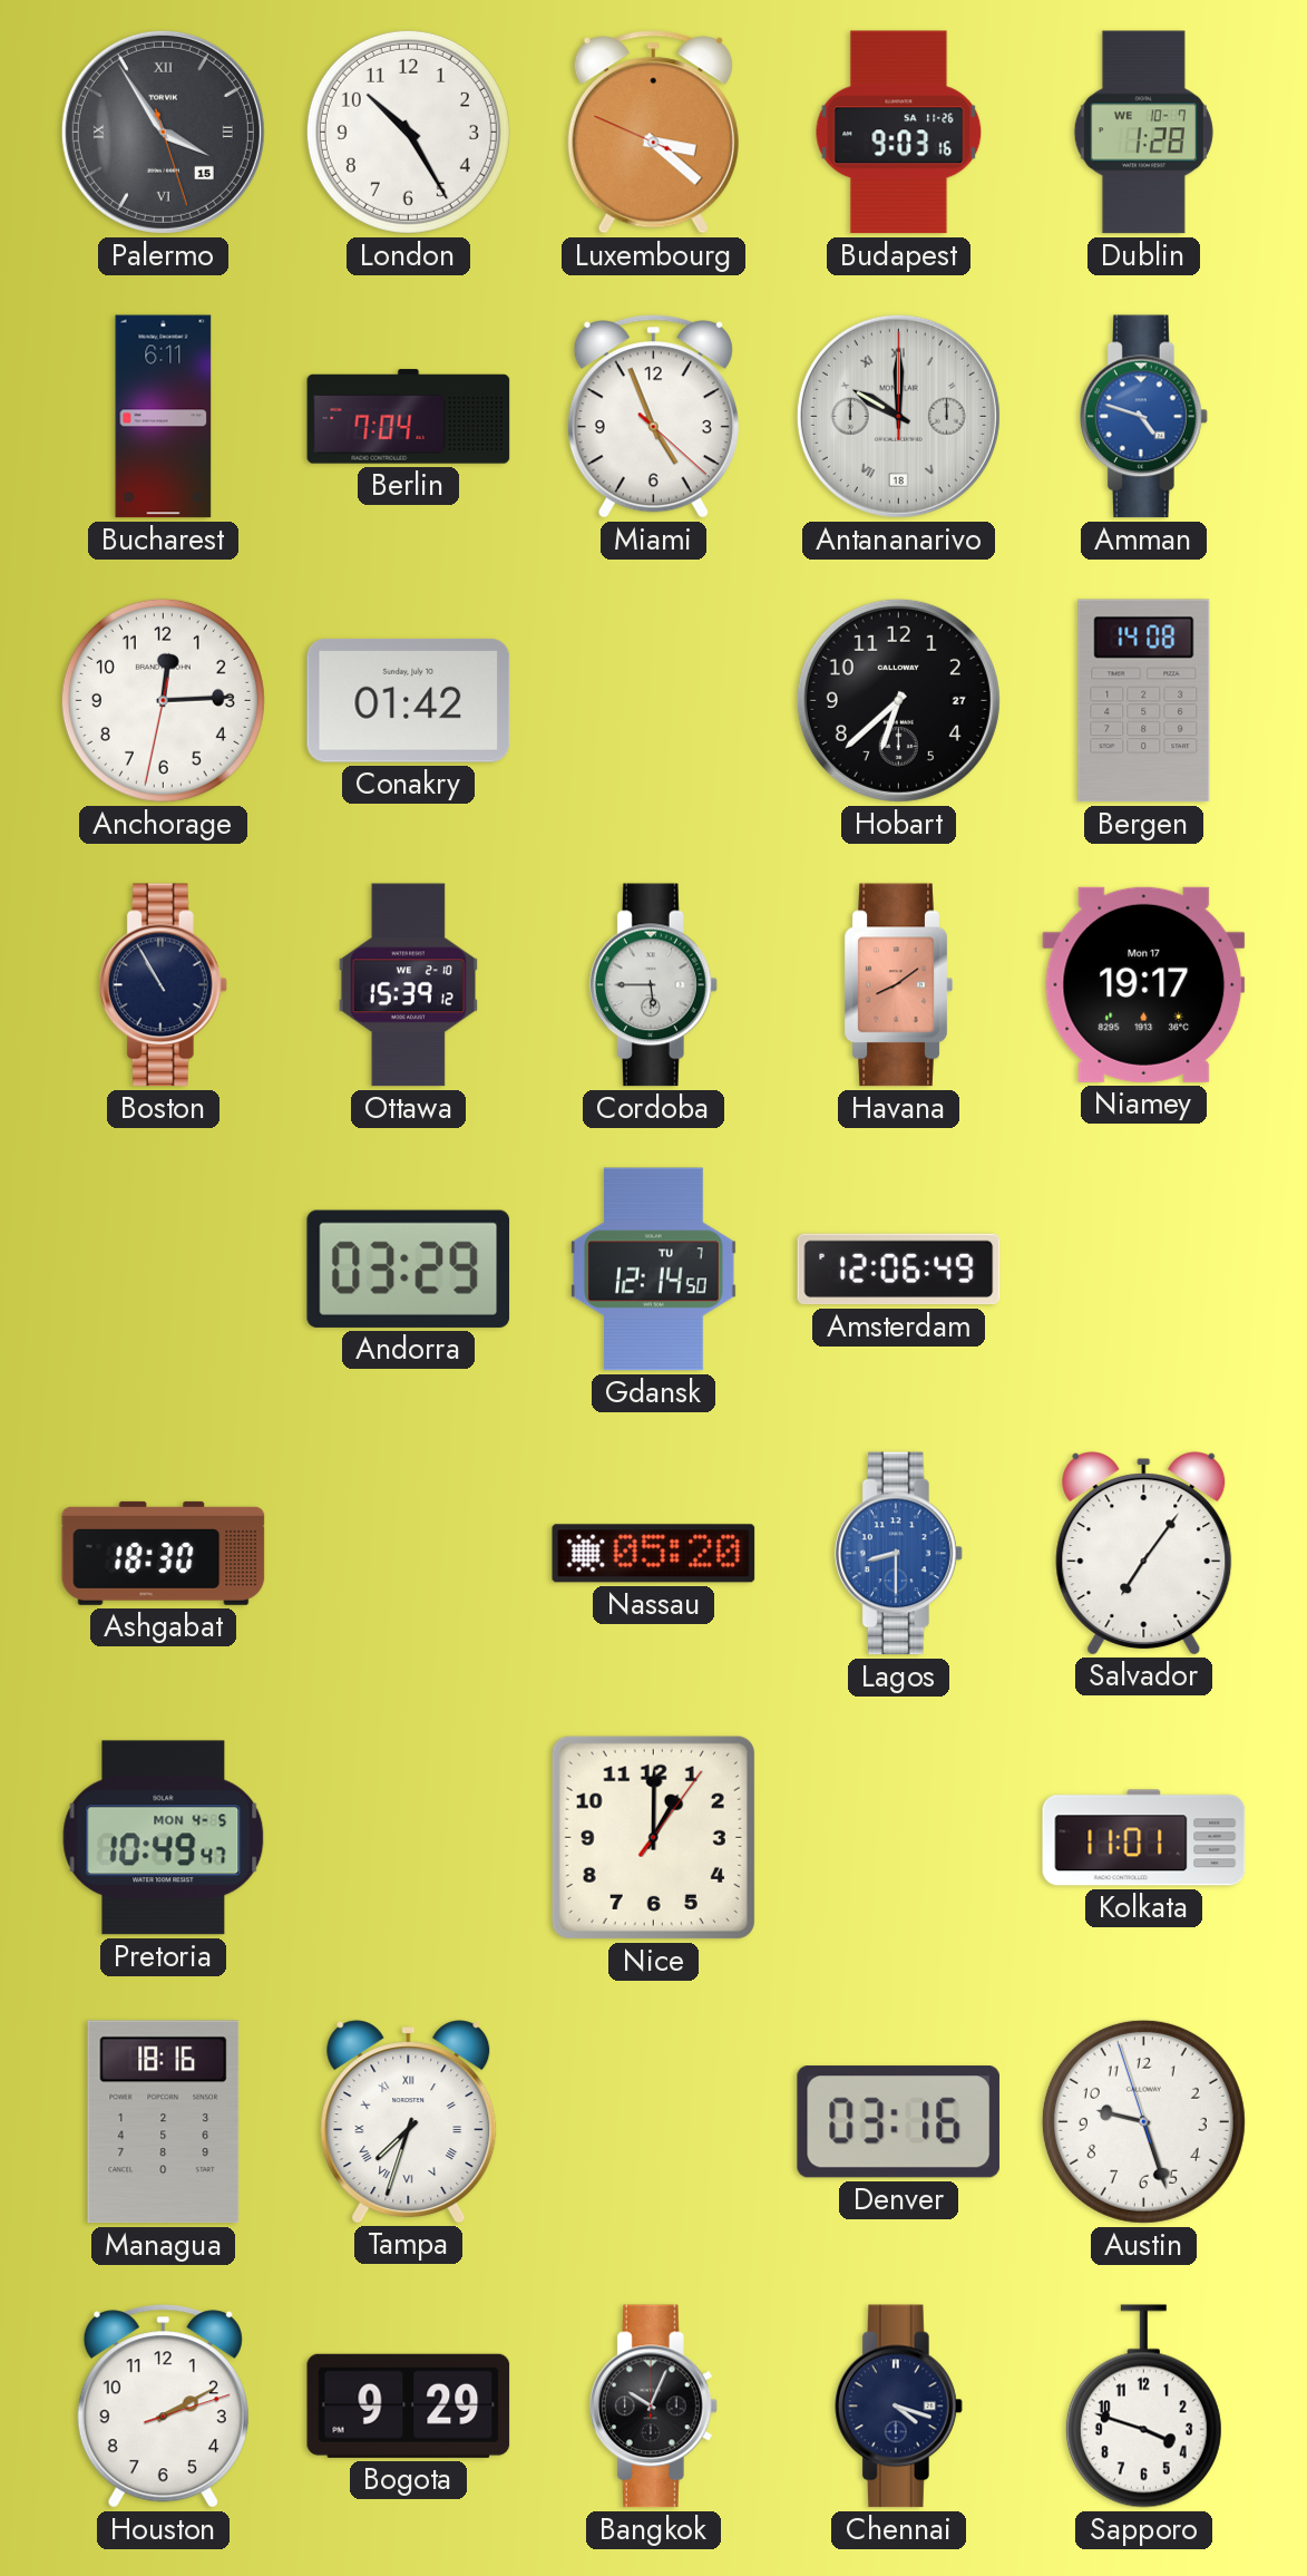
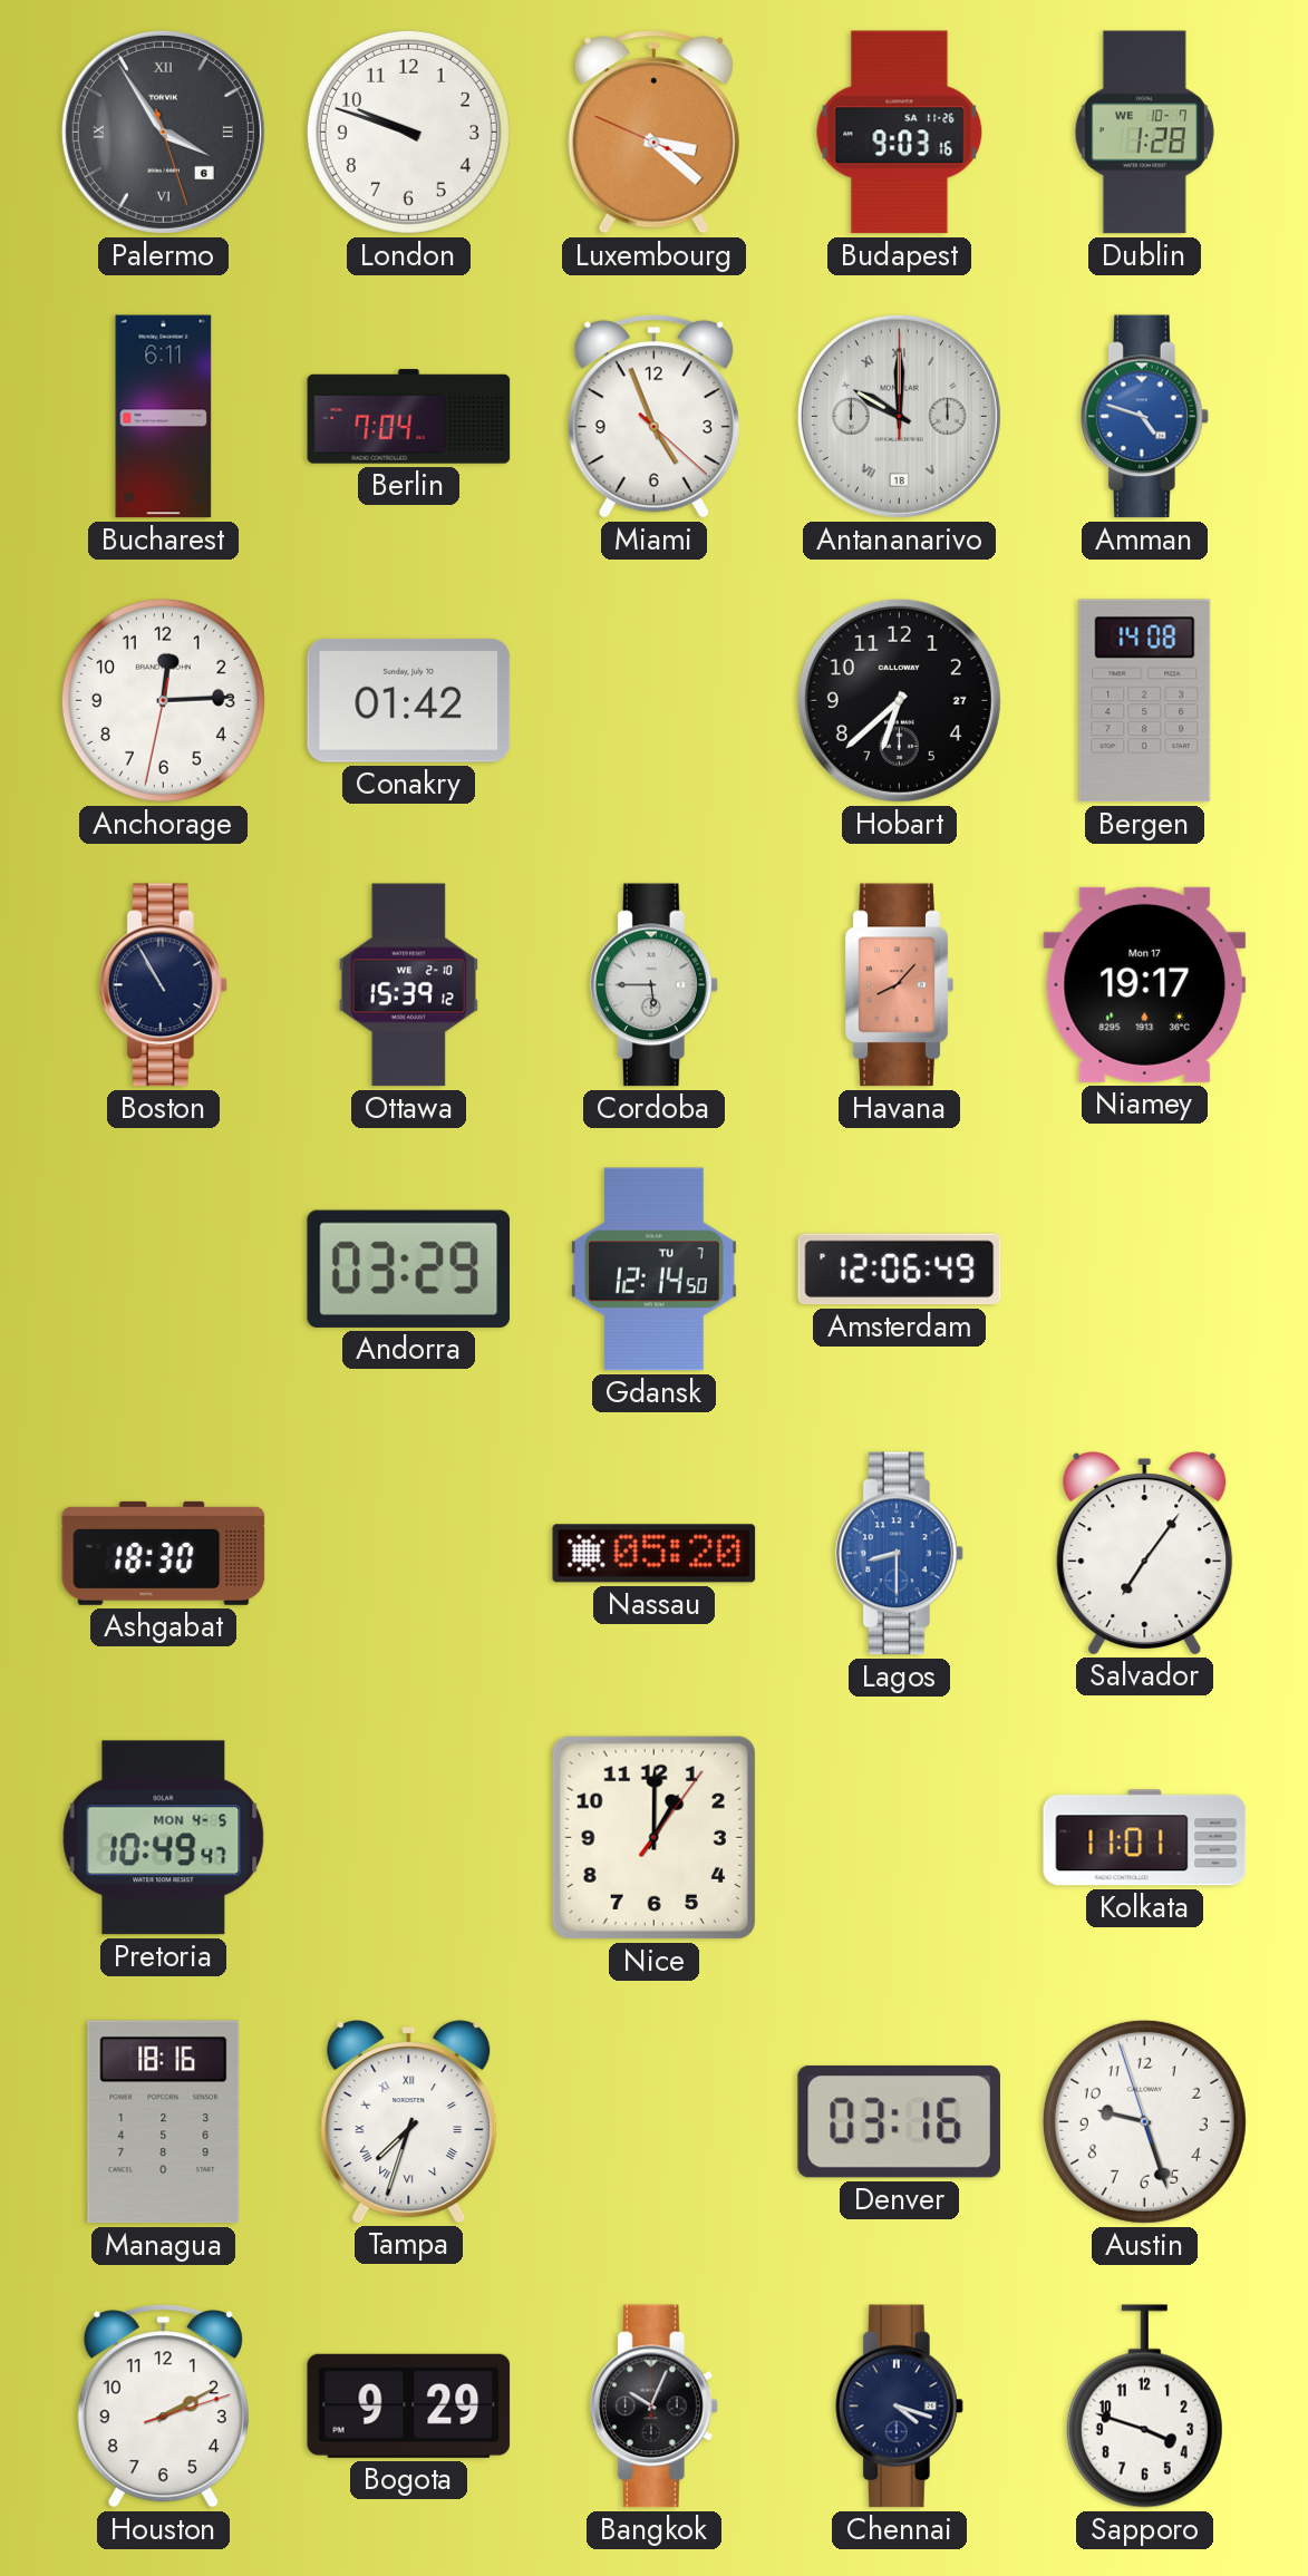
Palermo date: 15 -> 6
London: 10:25 -> 9:48
Havana: 8:09 -> 8:07
